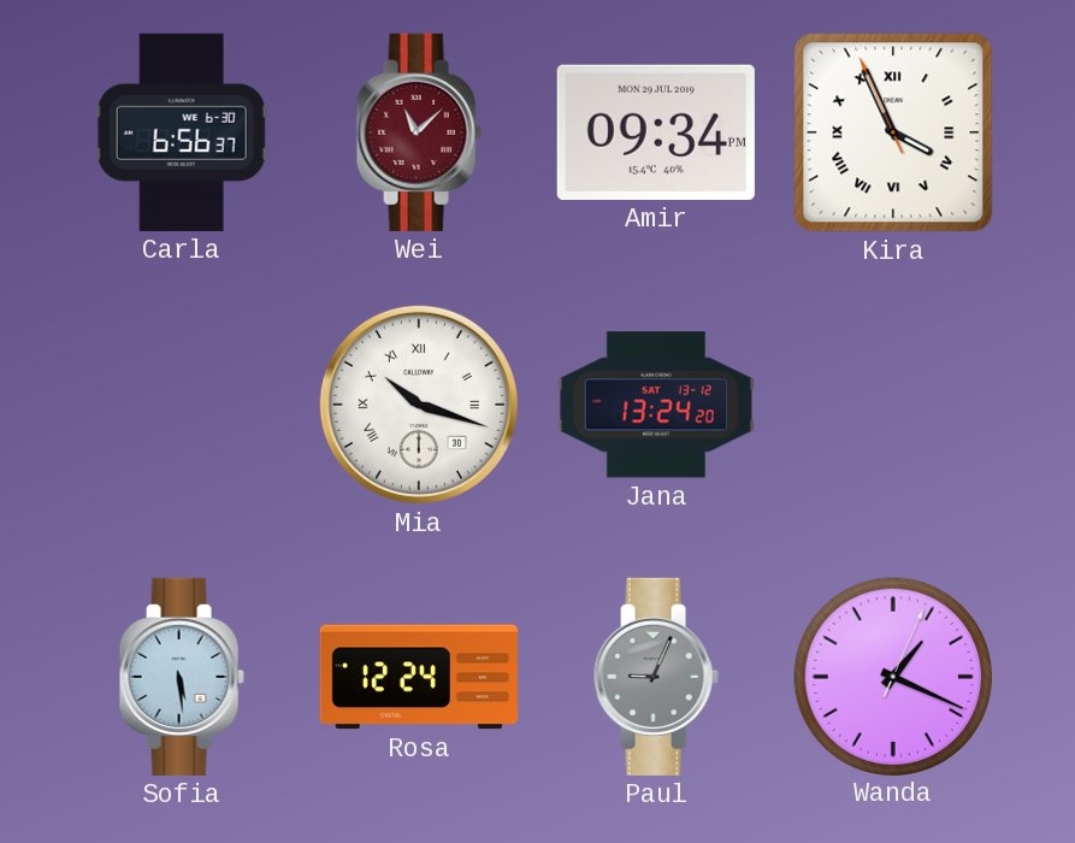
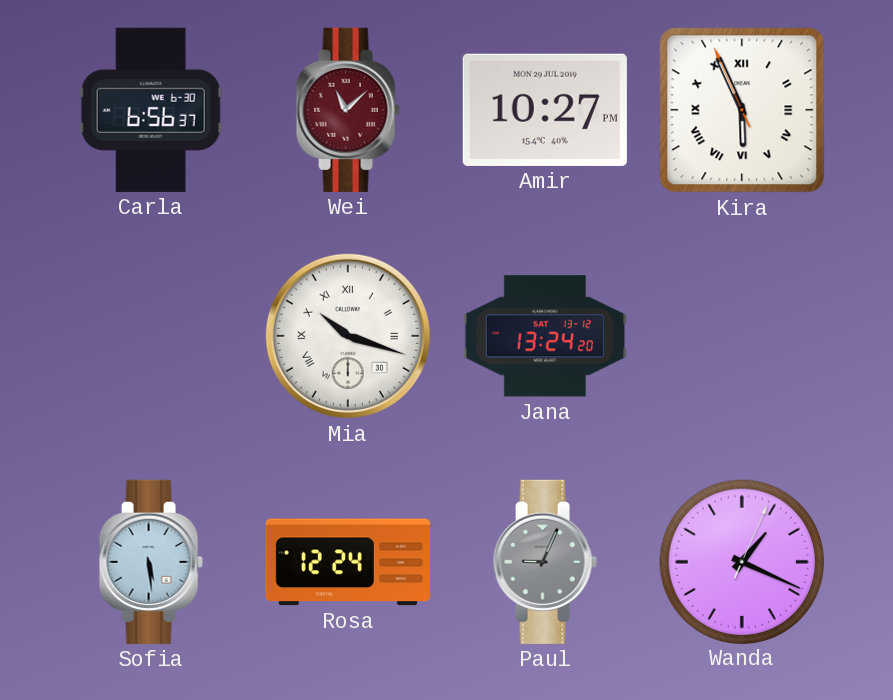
Amir: 09:34 -> 10:27
Kira: 3:55 -> 5:55
